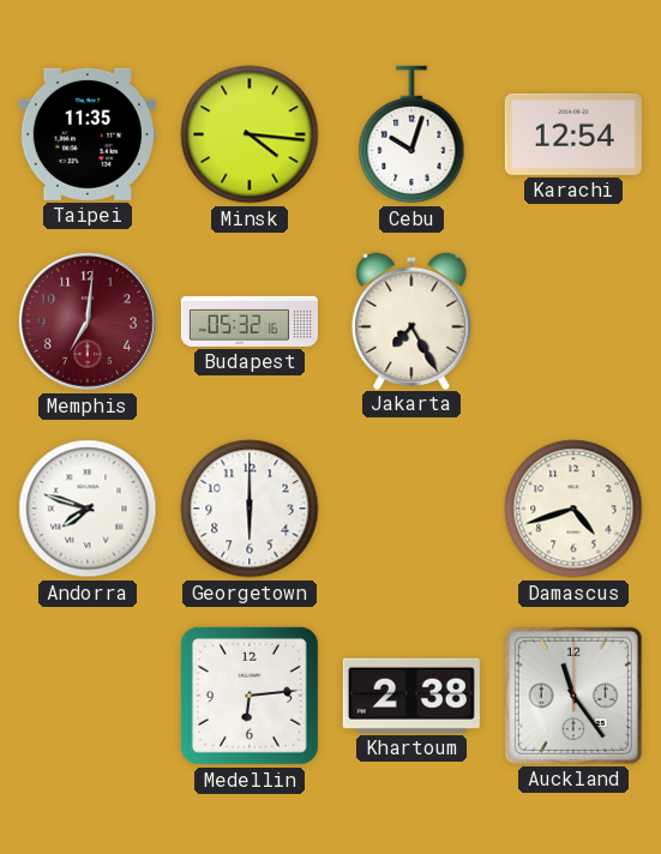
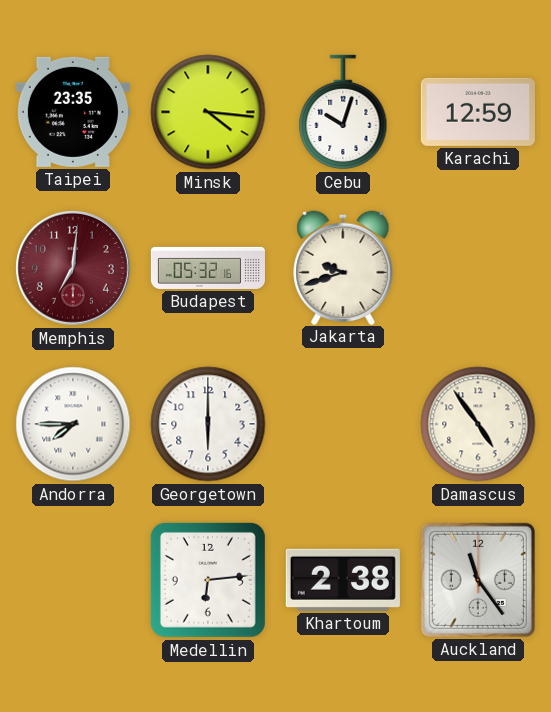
Taipei: 11:35 -> 23:35
Karachi: 12:54 -> 12:59
Jakarta: 7:25 -> 9:42
Andorra: 7:48 -> 7:45
Damascus: 4:42 -> 4:54
